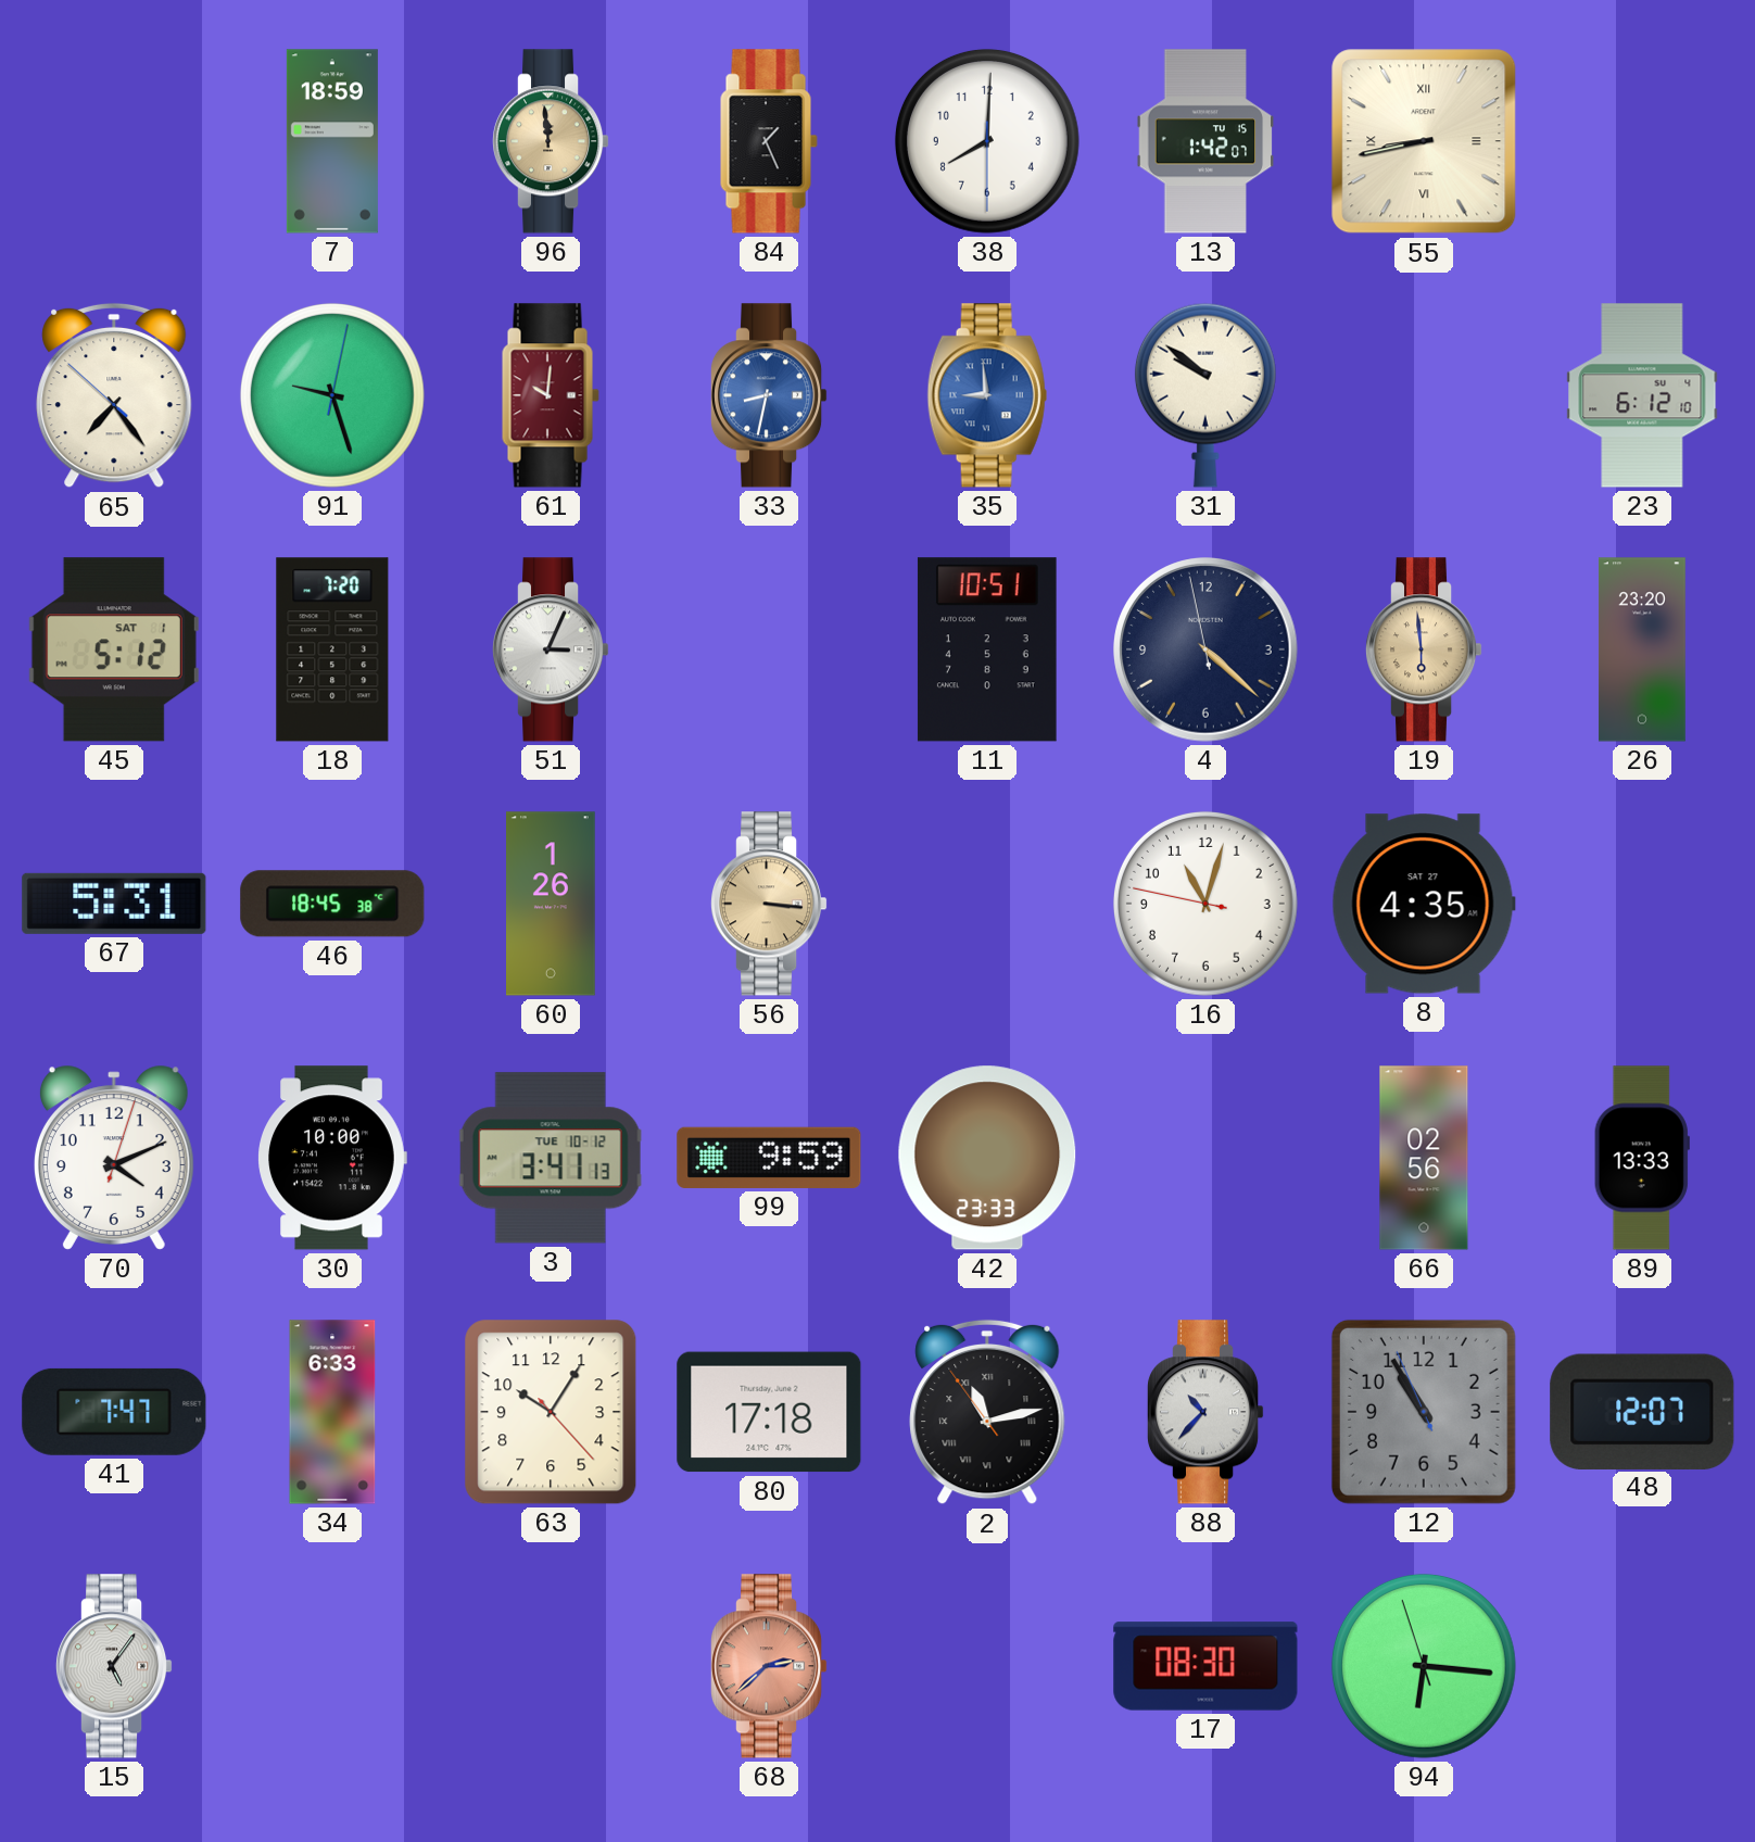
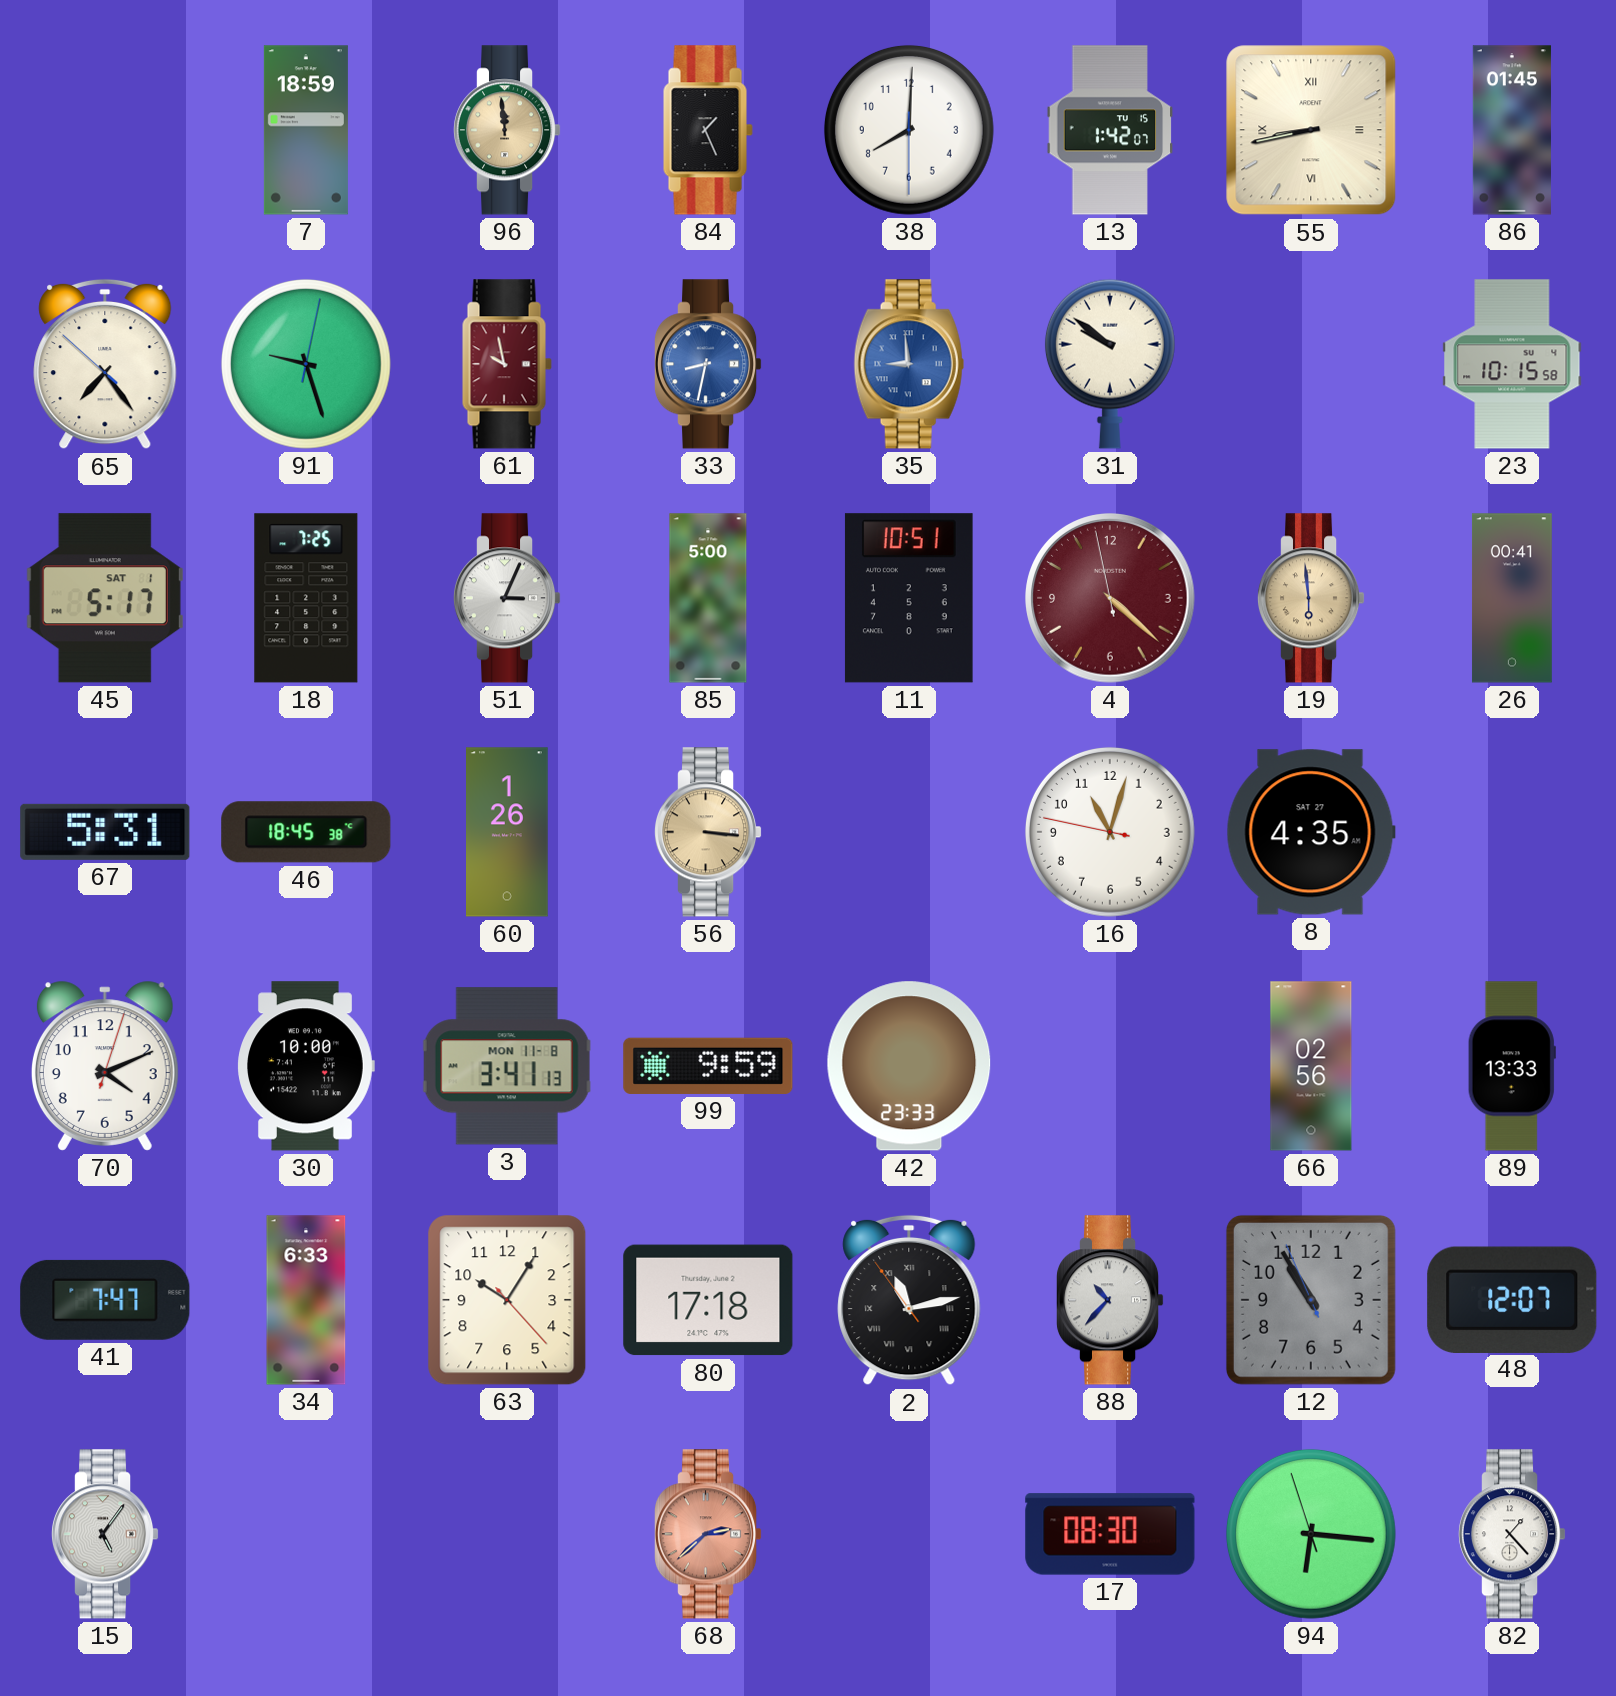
86: none -> 01:45
61: 10:01 -> 9:58
23: 6:12 -> 10:15
45: 5:12 -> 5:17
18: 7:20 -> 7:25
85: none -> 5:00
4 dial: navy -> burgundy
26: 23:20 -> 00:41
3 date: TUE 10-12 -> MON 11-8
82: none -> 1:23
